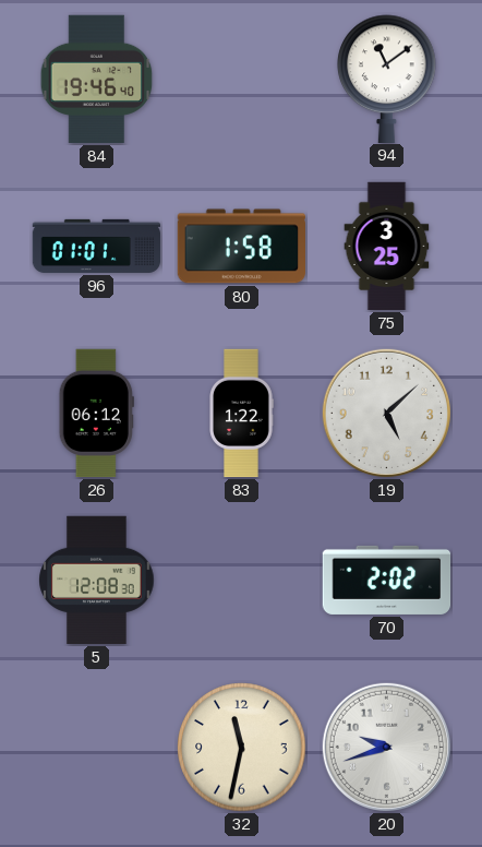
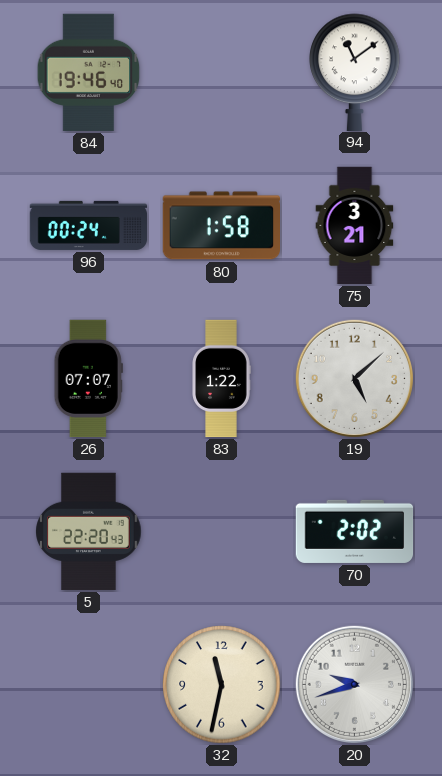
96: 01:01 -> 00:24
75: 3:25 -> 3:21
26: 06:12 -> 07:07
5: 12:08 -> 22:20
